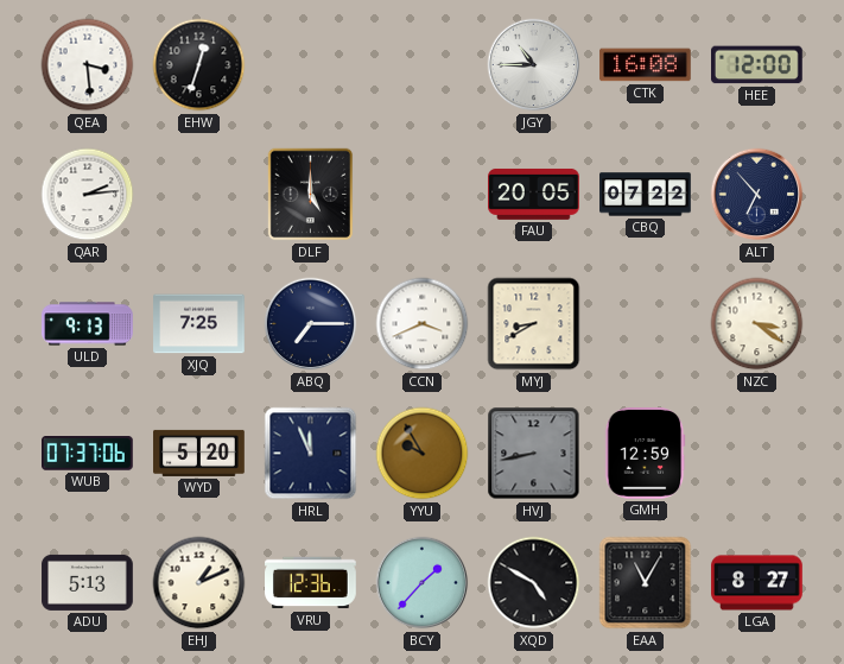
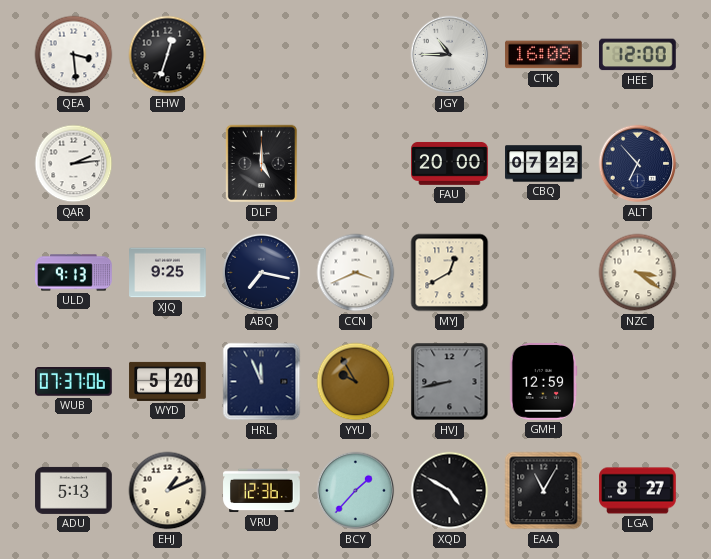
FAU: 20:05 -> 20:00
XJQ: 7:25 -> 9:25
ABQ: 7:15 -> 7:17
MYJ: 8:40 -> 12:40
